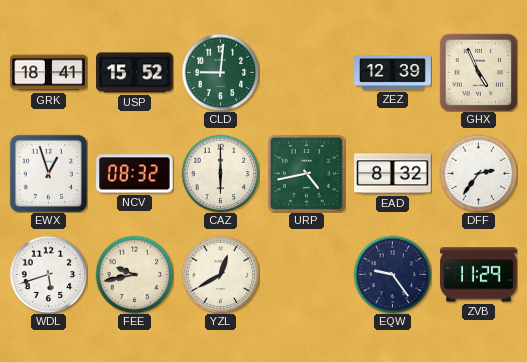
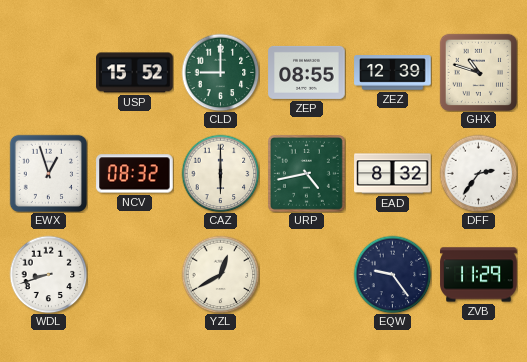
GRK: 18:41 -> none
CLD: 9:01 -> 9:00
ZEP: none -> 08:55
GHX: 4:56 -> 10:48
WDL: 5:42 -> 8:42
FEE: 9:43 -> none
